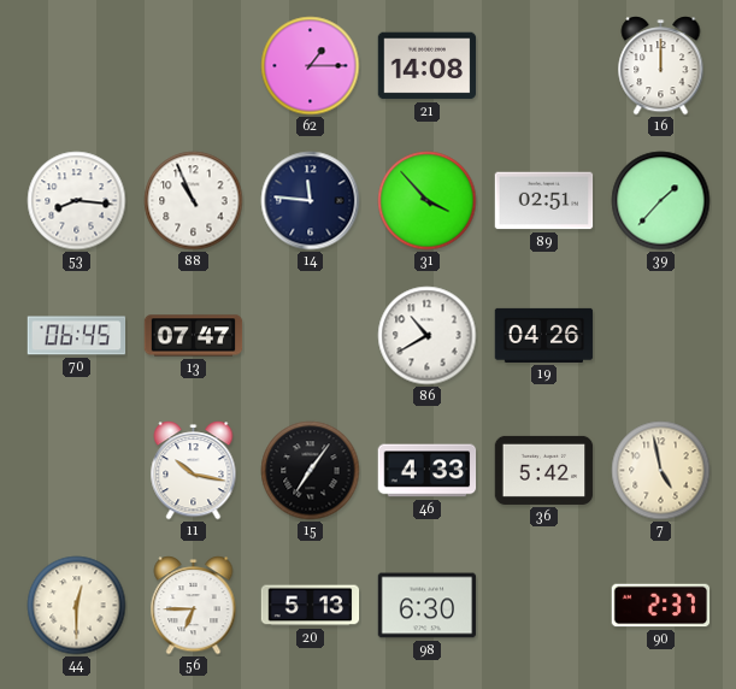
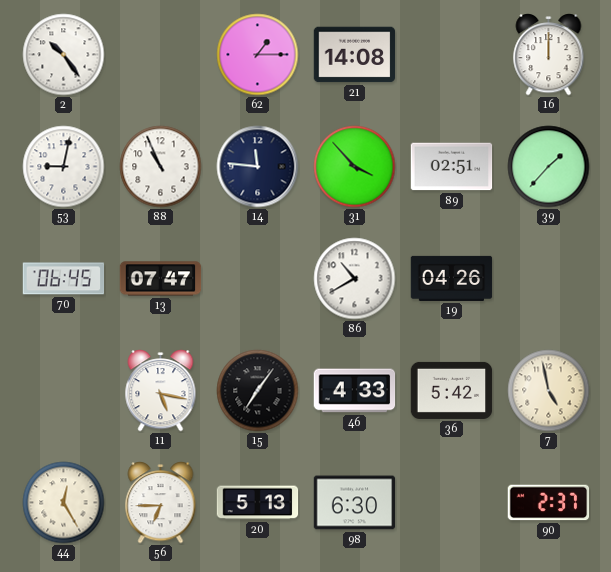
2: none -> 10:24
53: 8:16 -> 9:02
11: 10:17 -> 5:17
44: 12:30 -> 12:25
